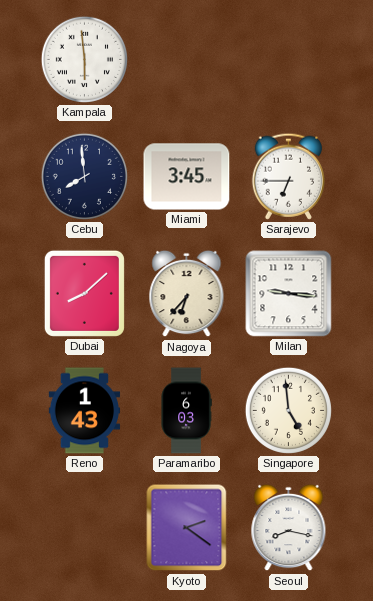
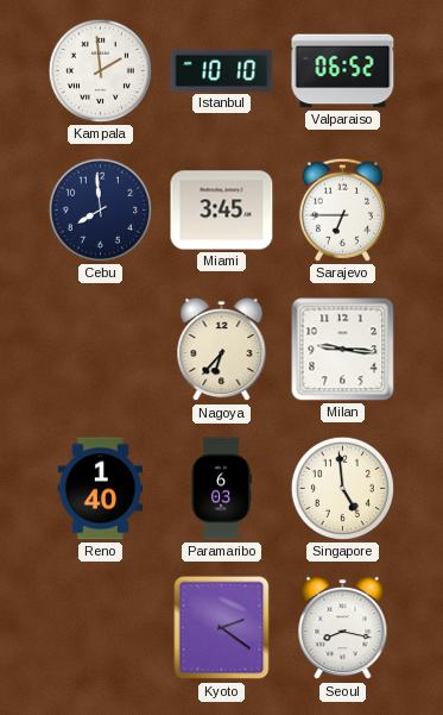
Kampala: 5:59 -> 1:59
Istanbul: none -> 10:10
Valparaiso: none -> 06:52
Dubai: 8:08 -> none
Reno: 1:43 -> 1:40
